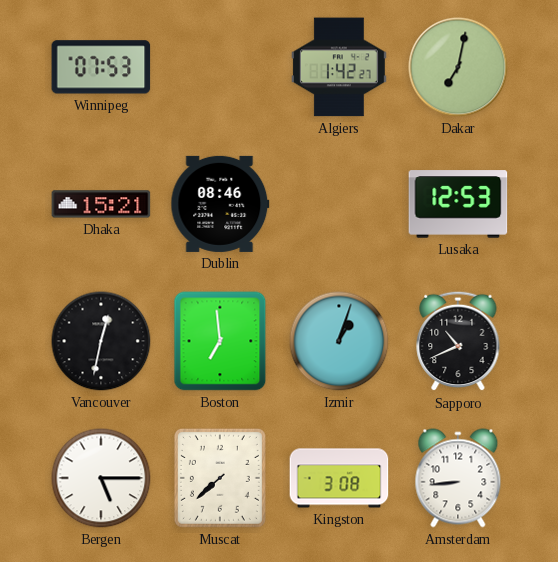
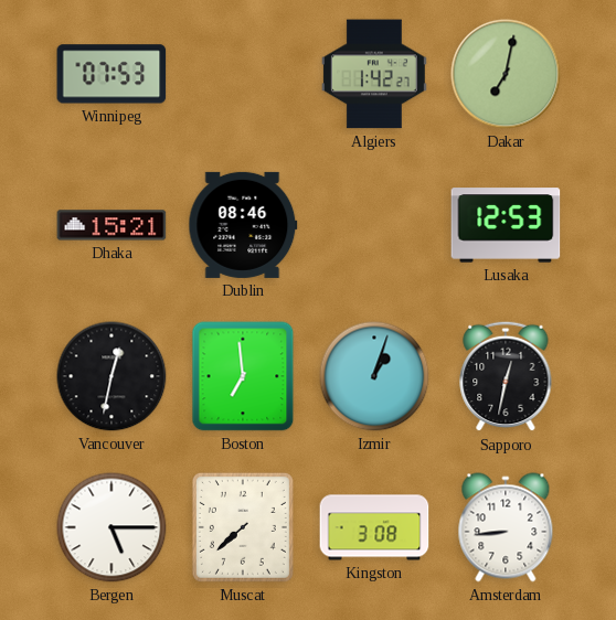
Sapporo: 10:41 -> 12:32
